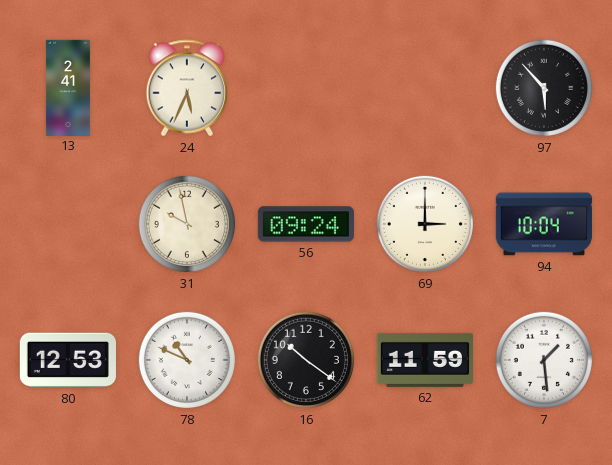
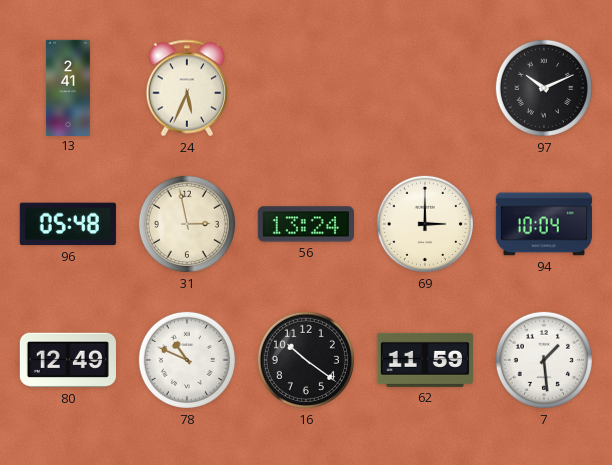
97: 5:53 -> 10:11
96: none -> 05:48
31: 9:58 -> 2:58
56: 09:24 -> 13:24
80: 12:53 -> 12:49
